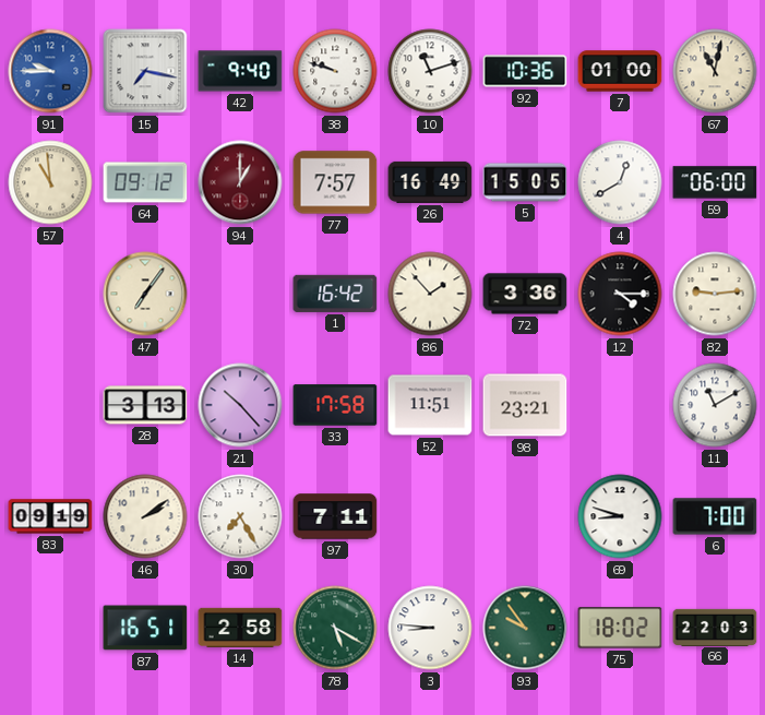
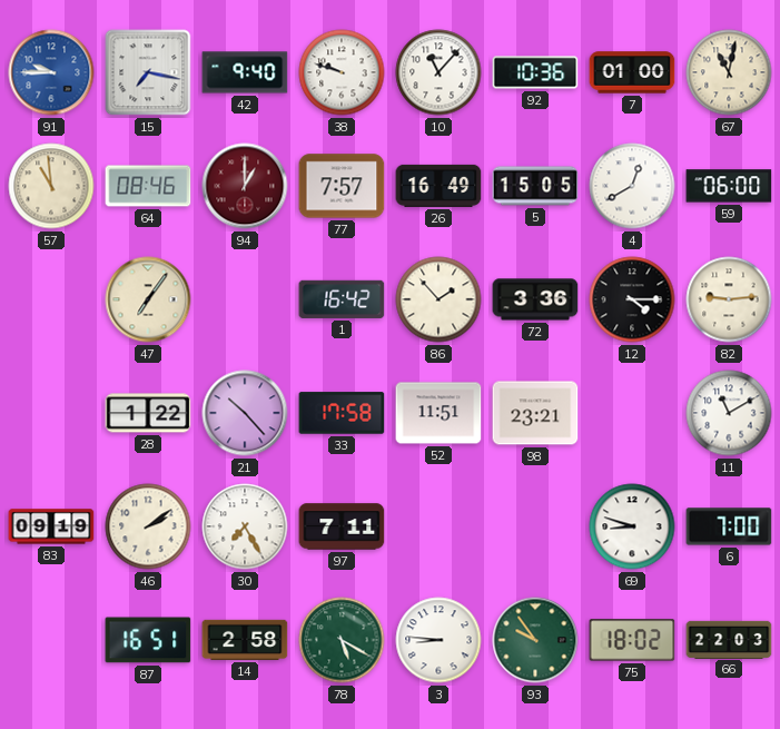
10: 11:12 -> 11:07
64: 09:12 -> 08:46
28: 3:13 -> 1:22
